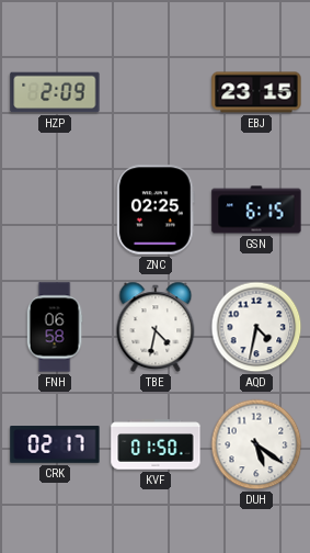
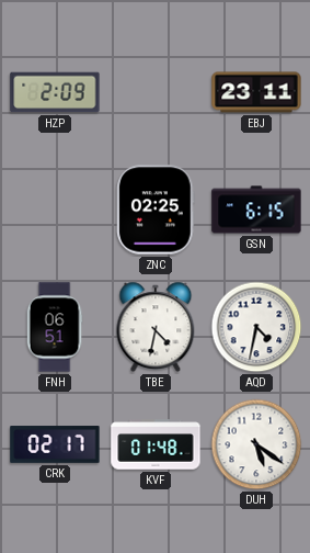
EBJ: 23:15 -> 23:11
FNH: 06:58 -> 06:51
KVF: 01:50 -> 01:48
